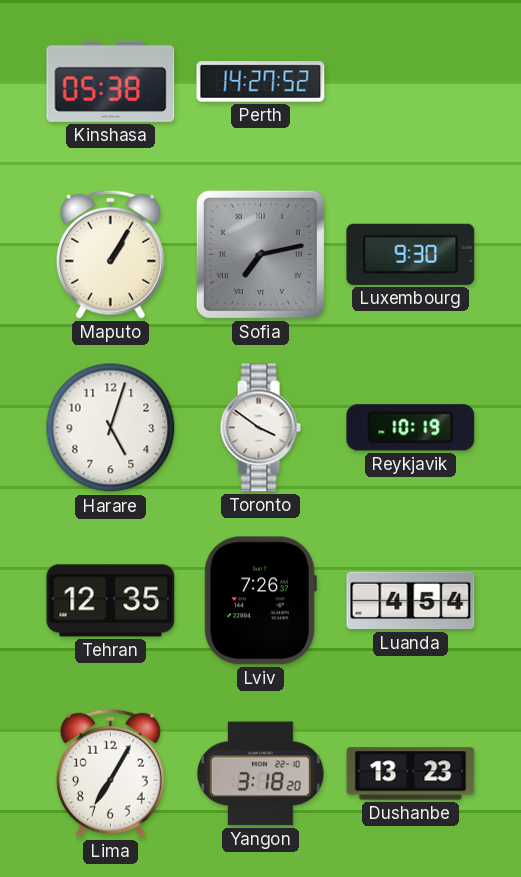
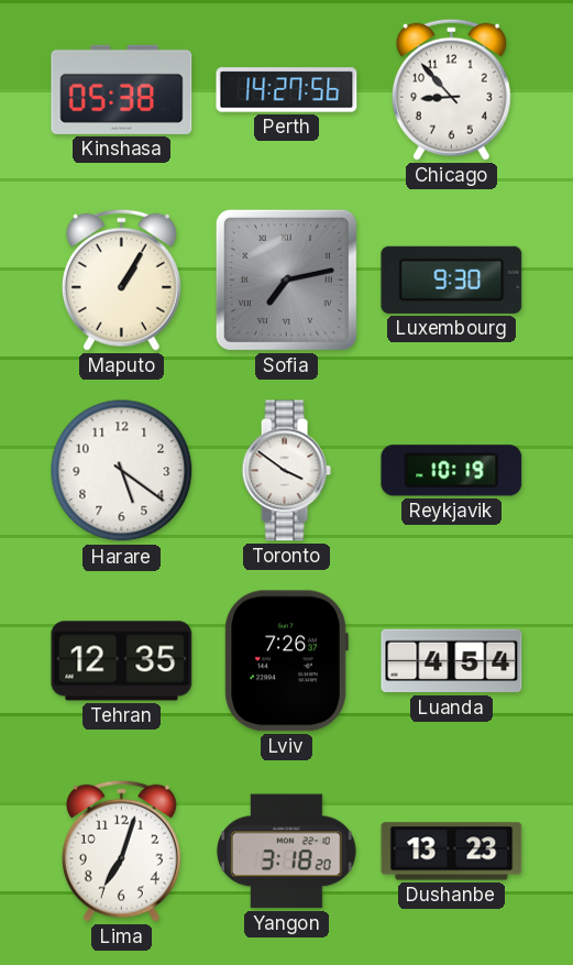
Perth: 14:27:52 -> 14:27:56
Chicago: none -> 8:53
Harare: 5:03 -> 5:21
Lima: 7:05 -> 7:03
